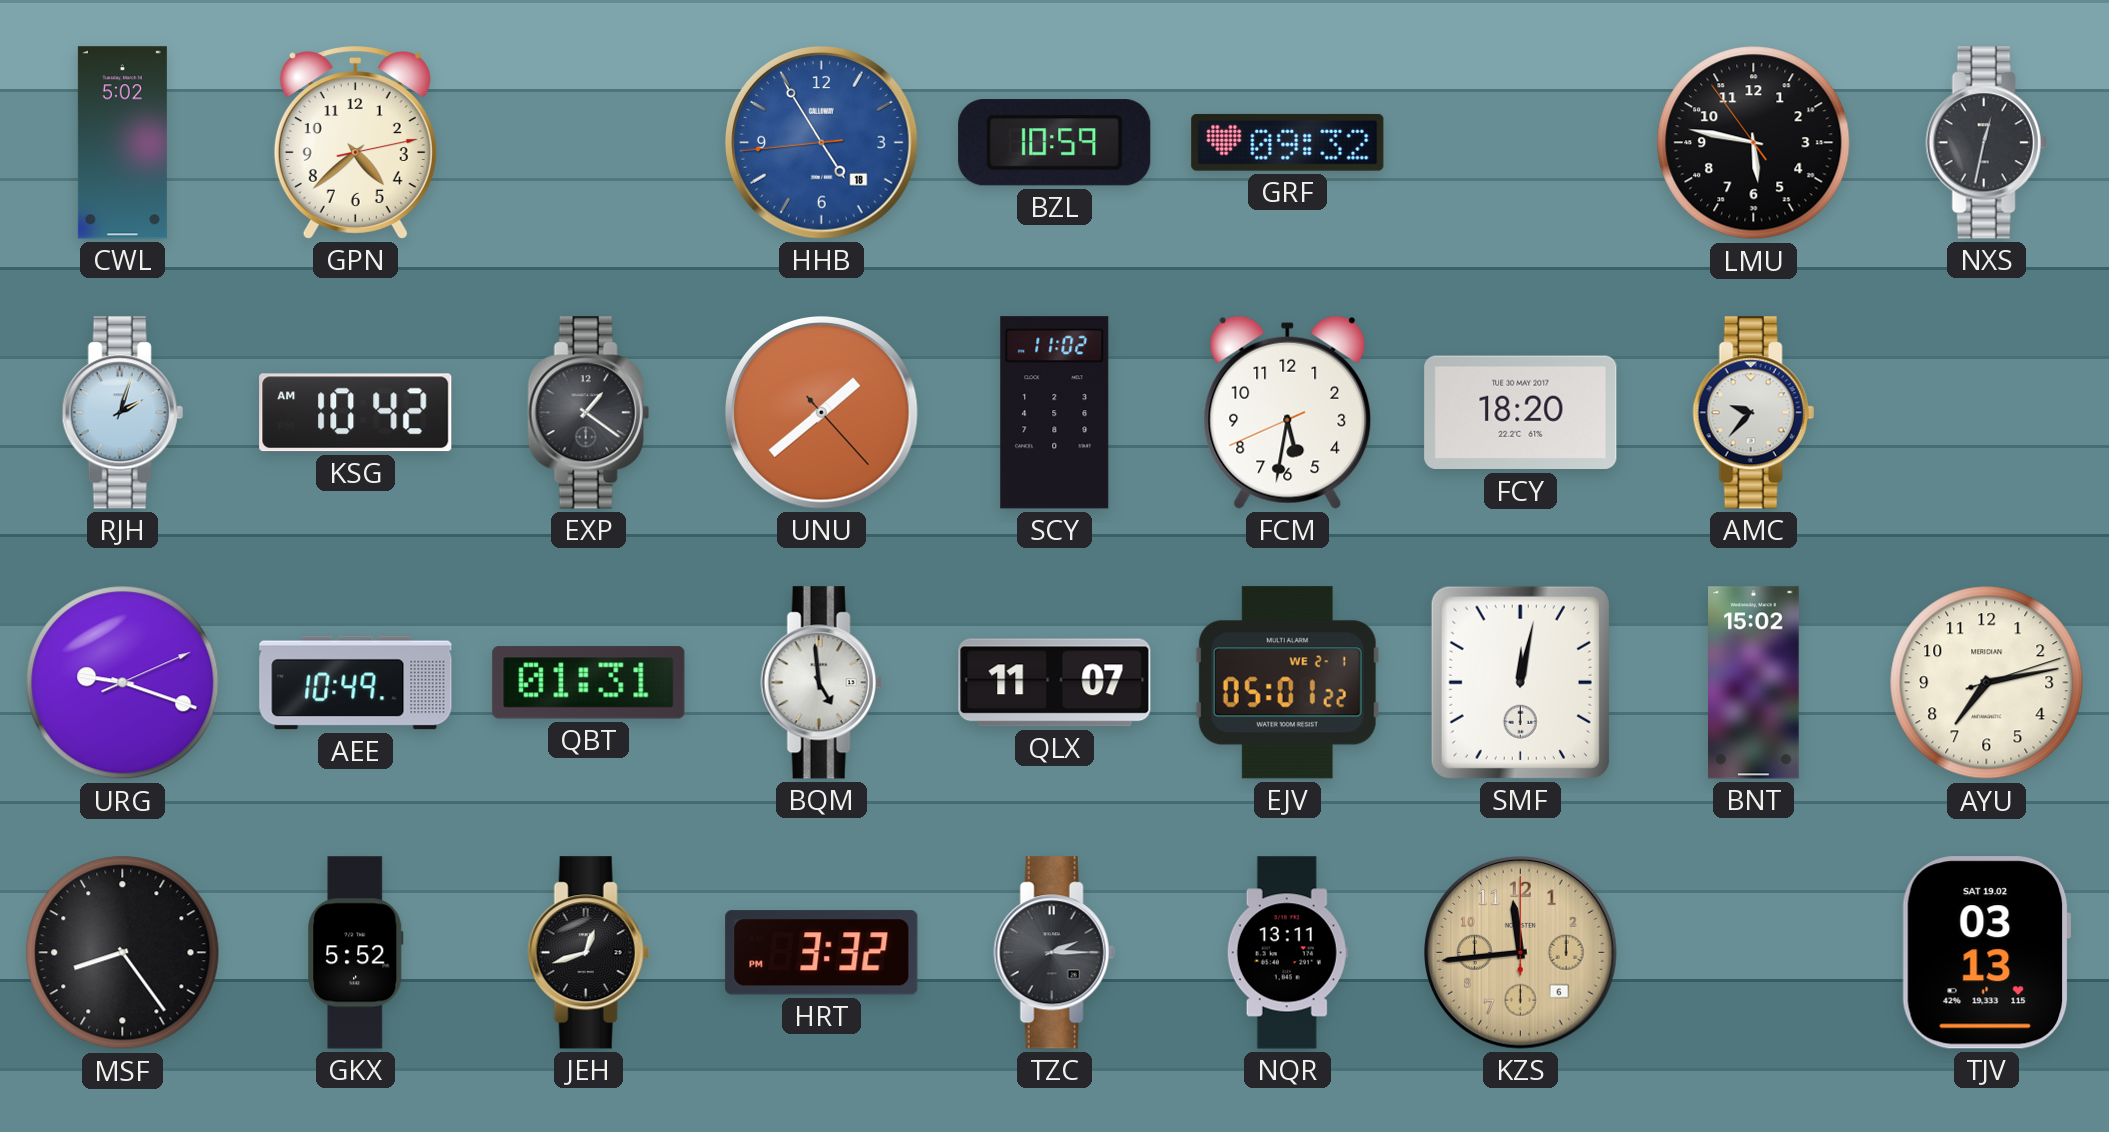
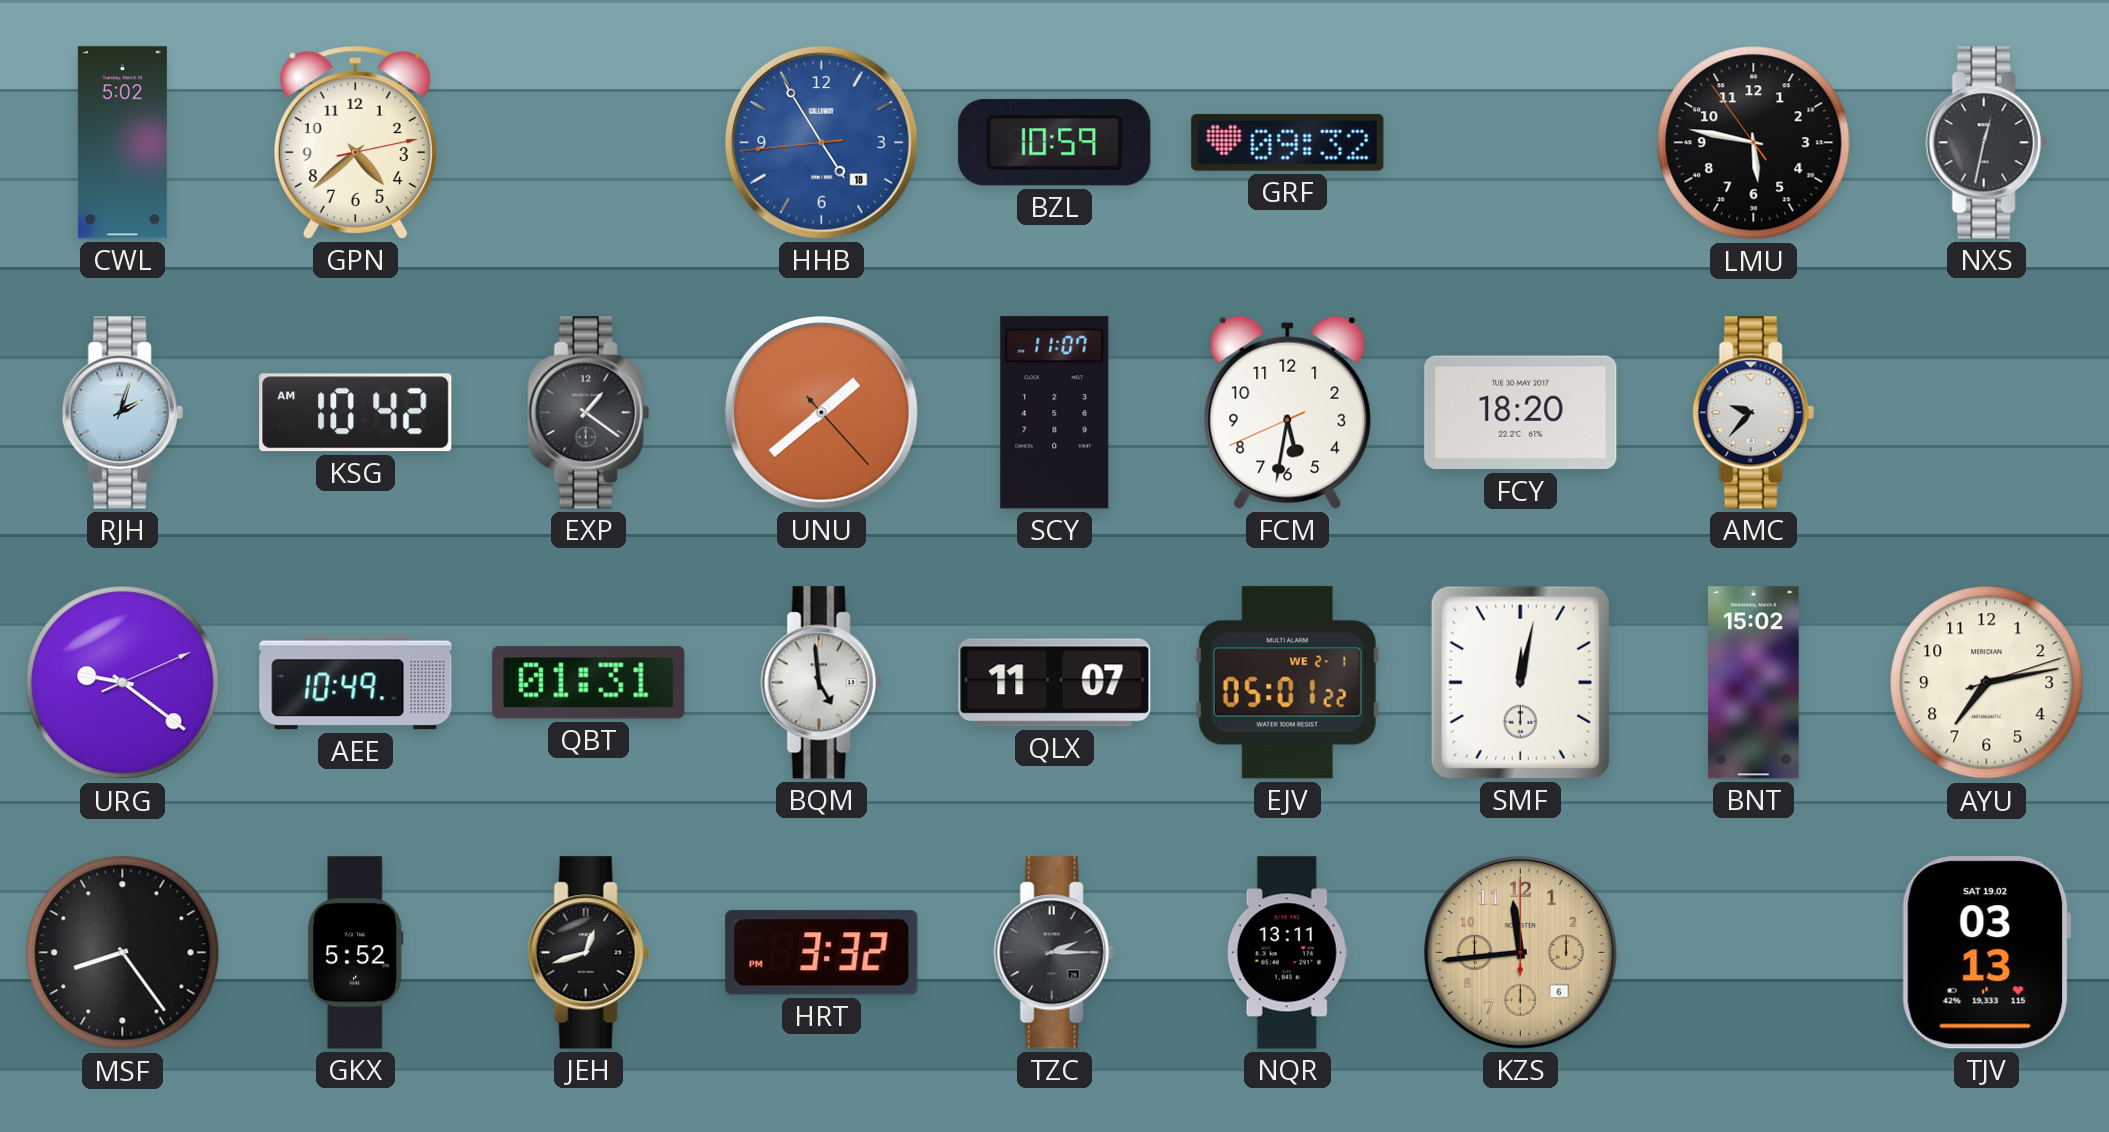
SCY: 11:02 -> 11:07
URG: 9:18 -> 9:21
